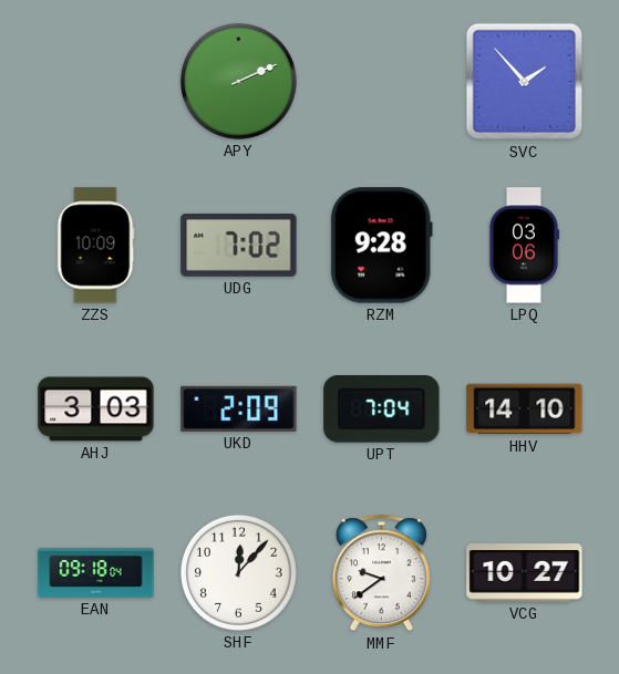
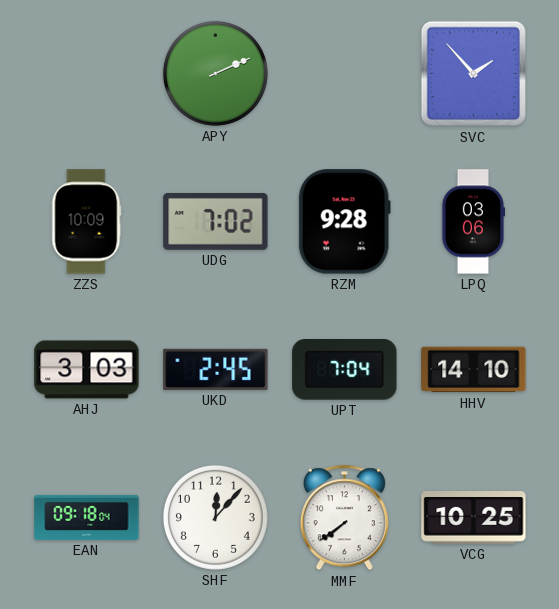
UKD: 2:09 -> 2:45
MMF: 9:39 -> 7:39
VCG: 10:27 -> 10:25
